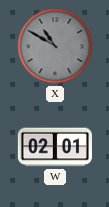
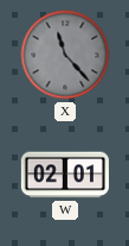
X: 10:50 -> 11:23
